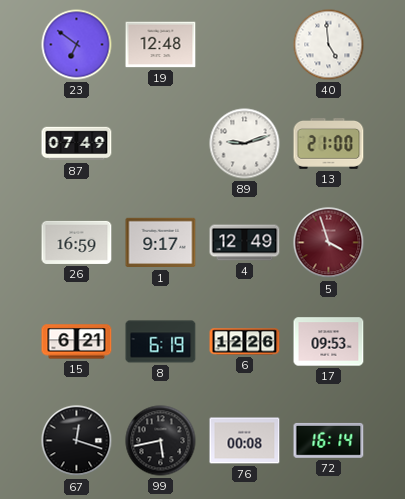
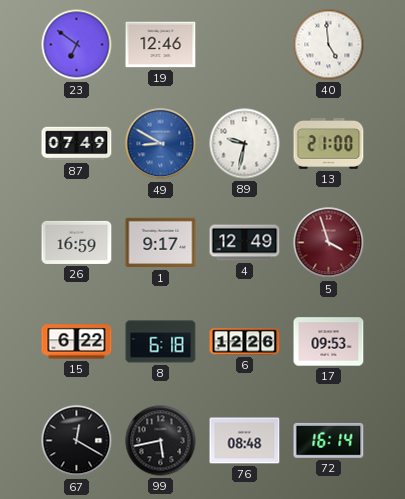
19: 12:48 -> 12:46
49: none -> 8:50
89: 9:12 -> 9:32
15: 6:21 -> 6:22
8: 6:19 -> 6:18
67: 12:18 -> 12:20
76: 00:08 -> 08:48
